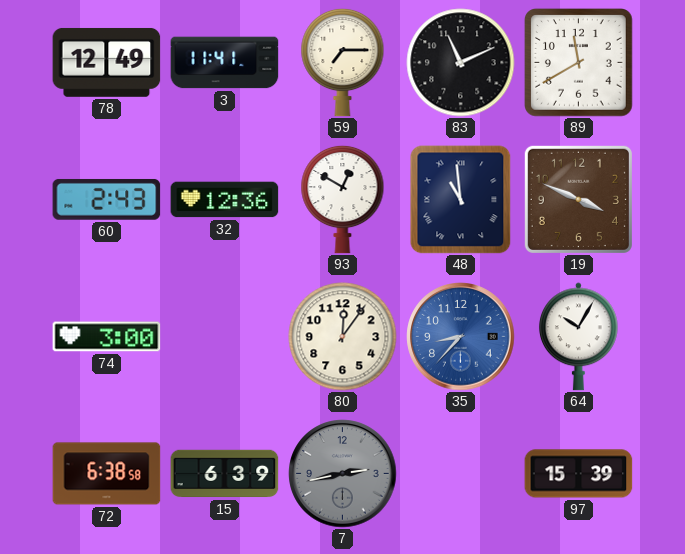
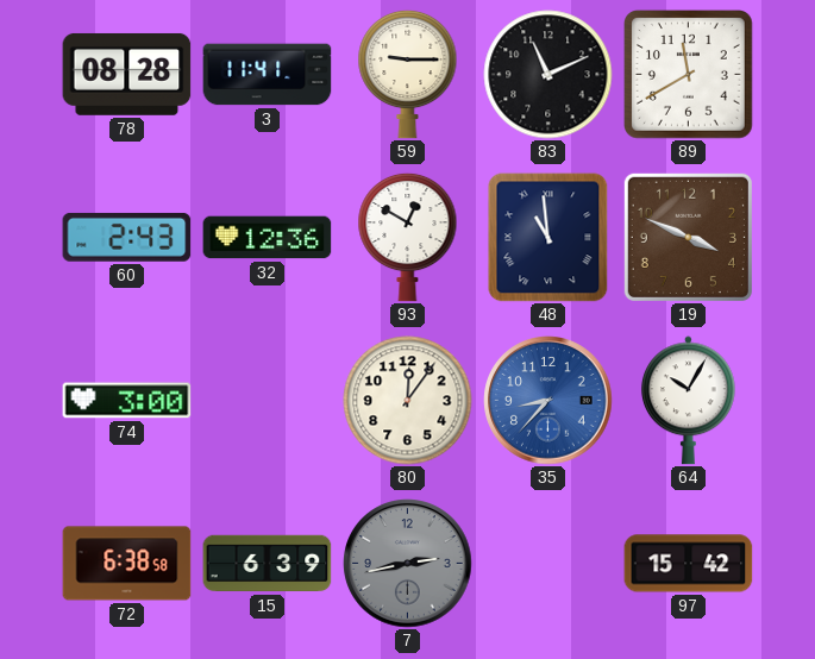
78: 12:49 -> 08:28
59: 7:15 -> 9:15
97: 15:39 -> 15:42
